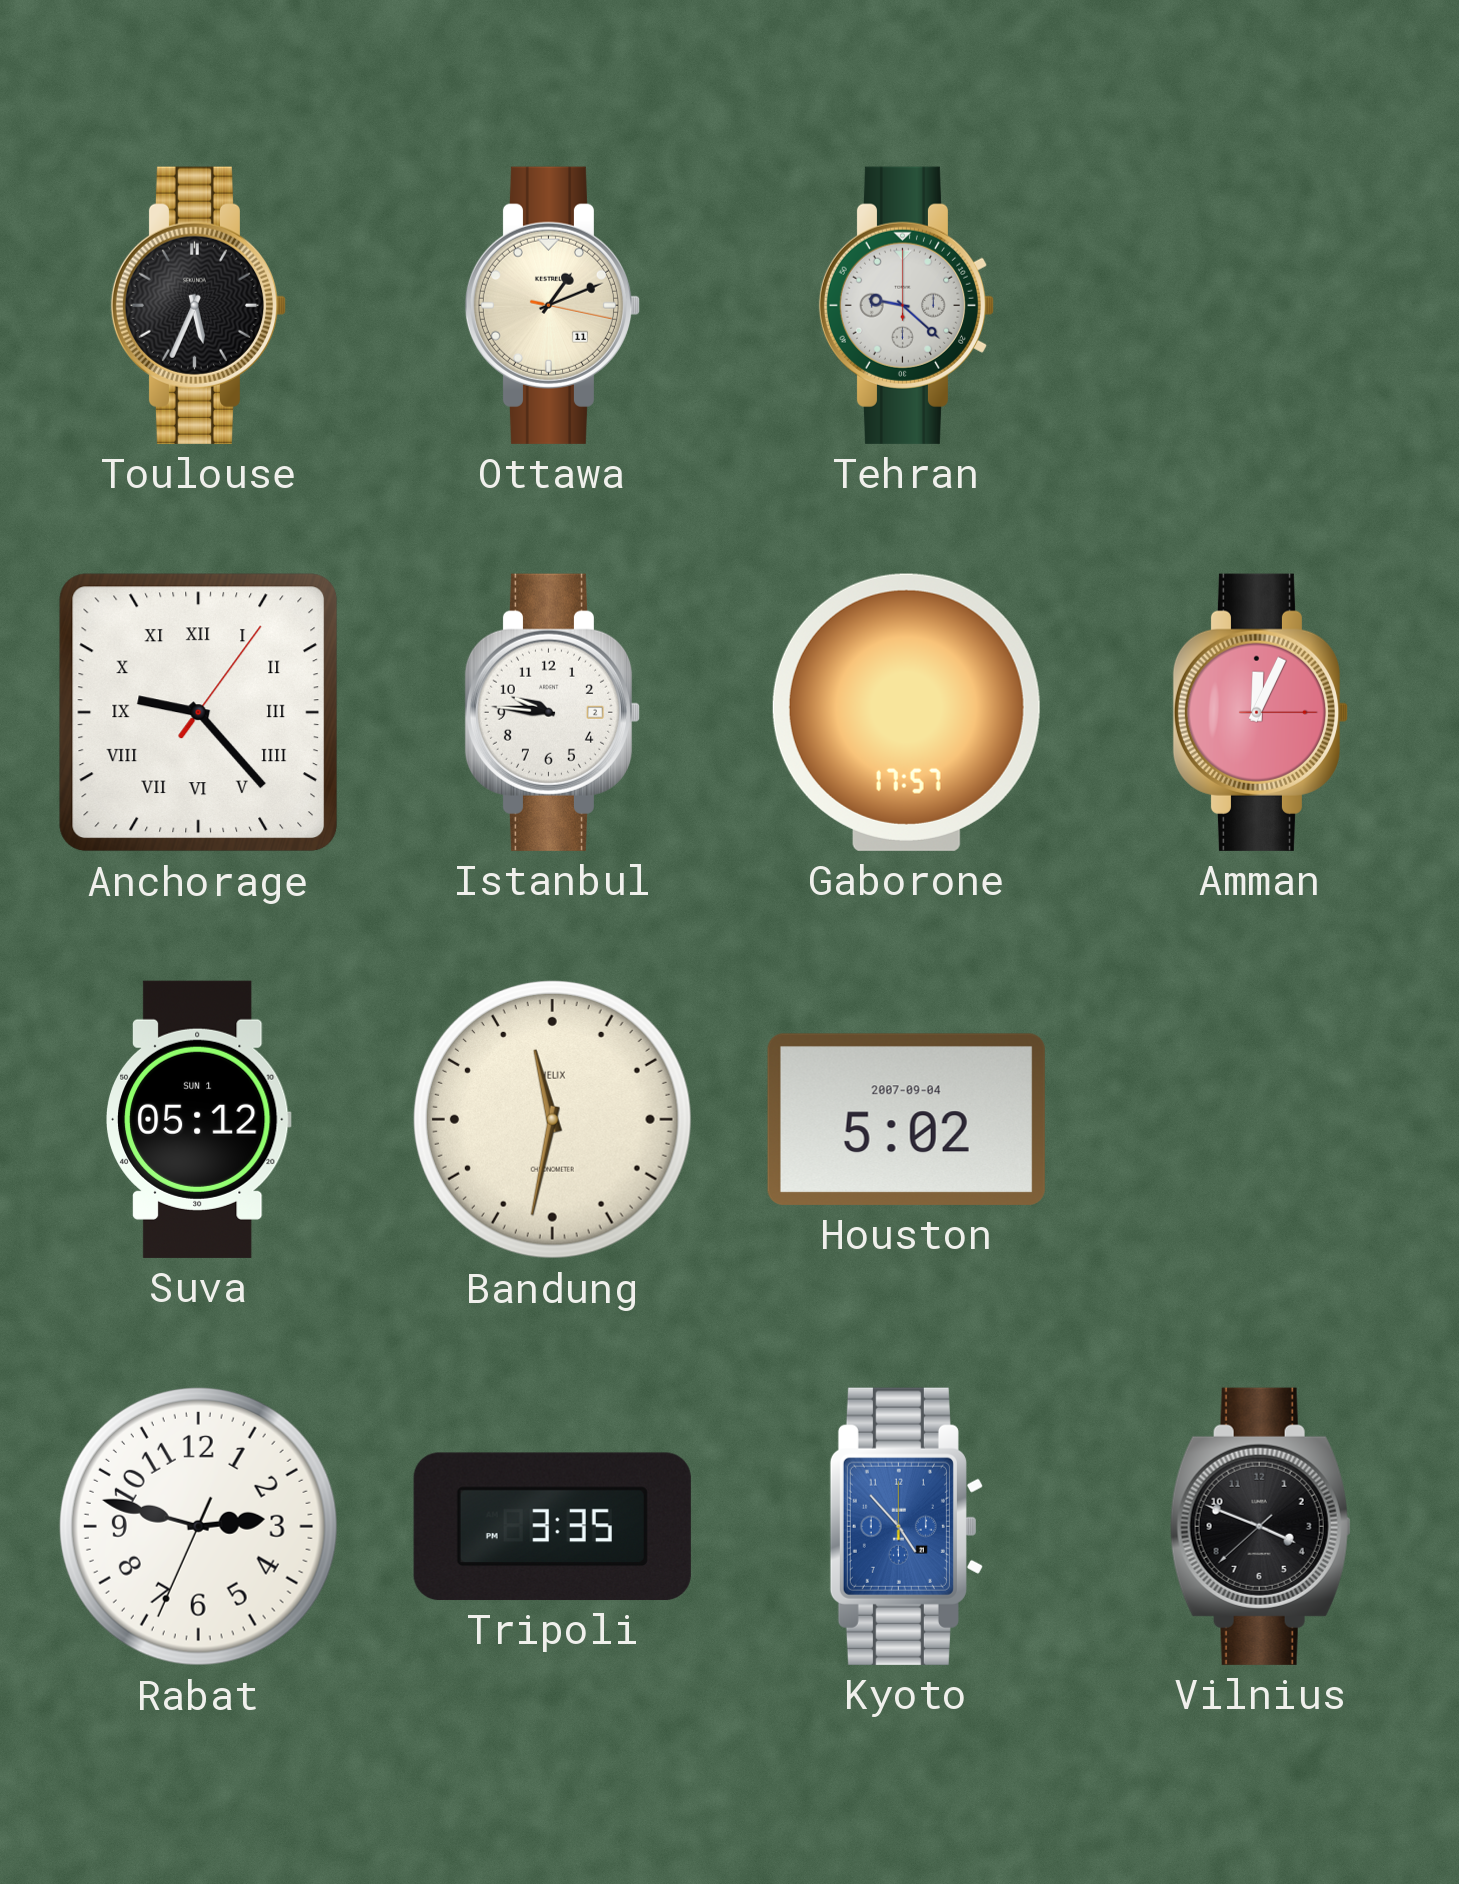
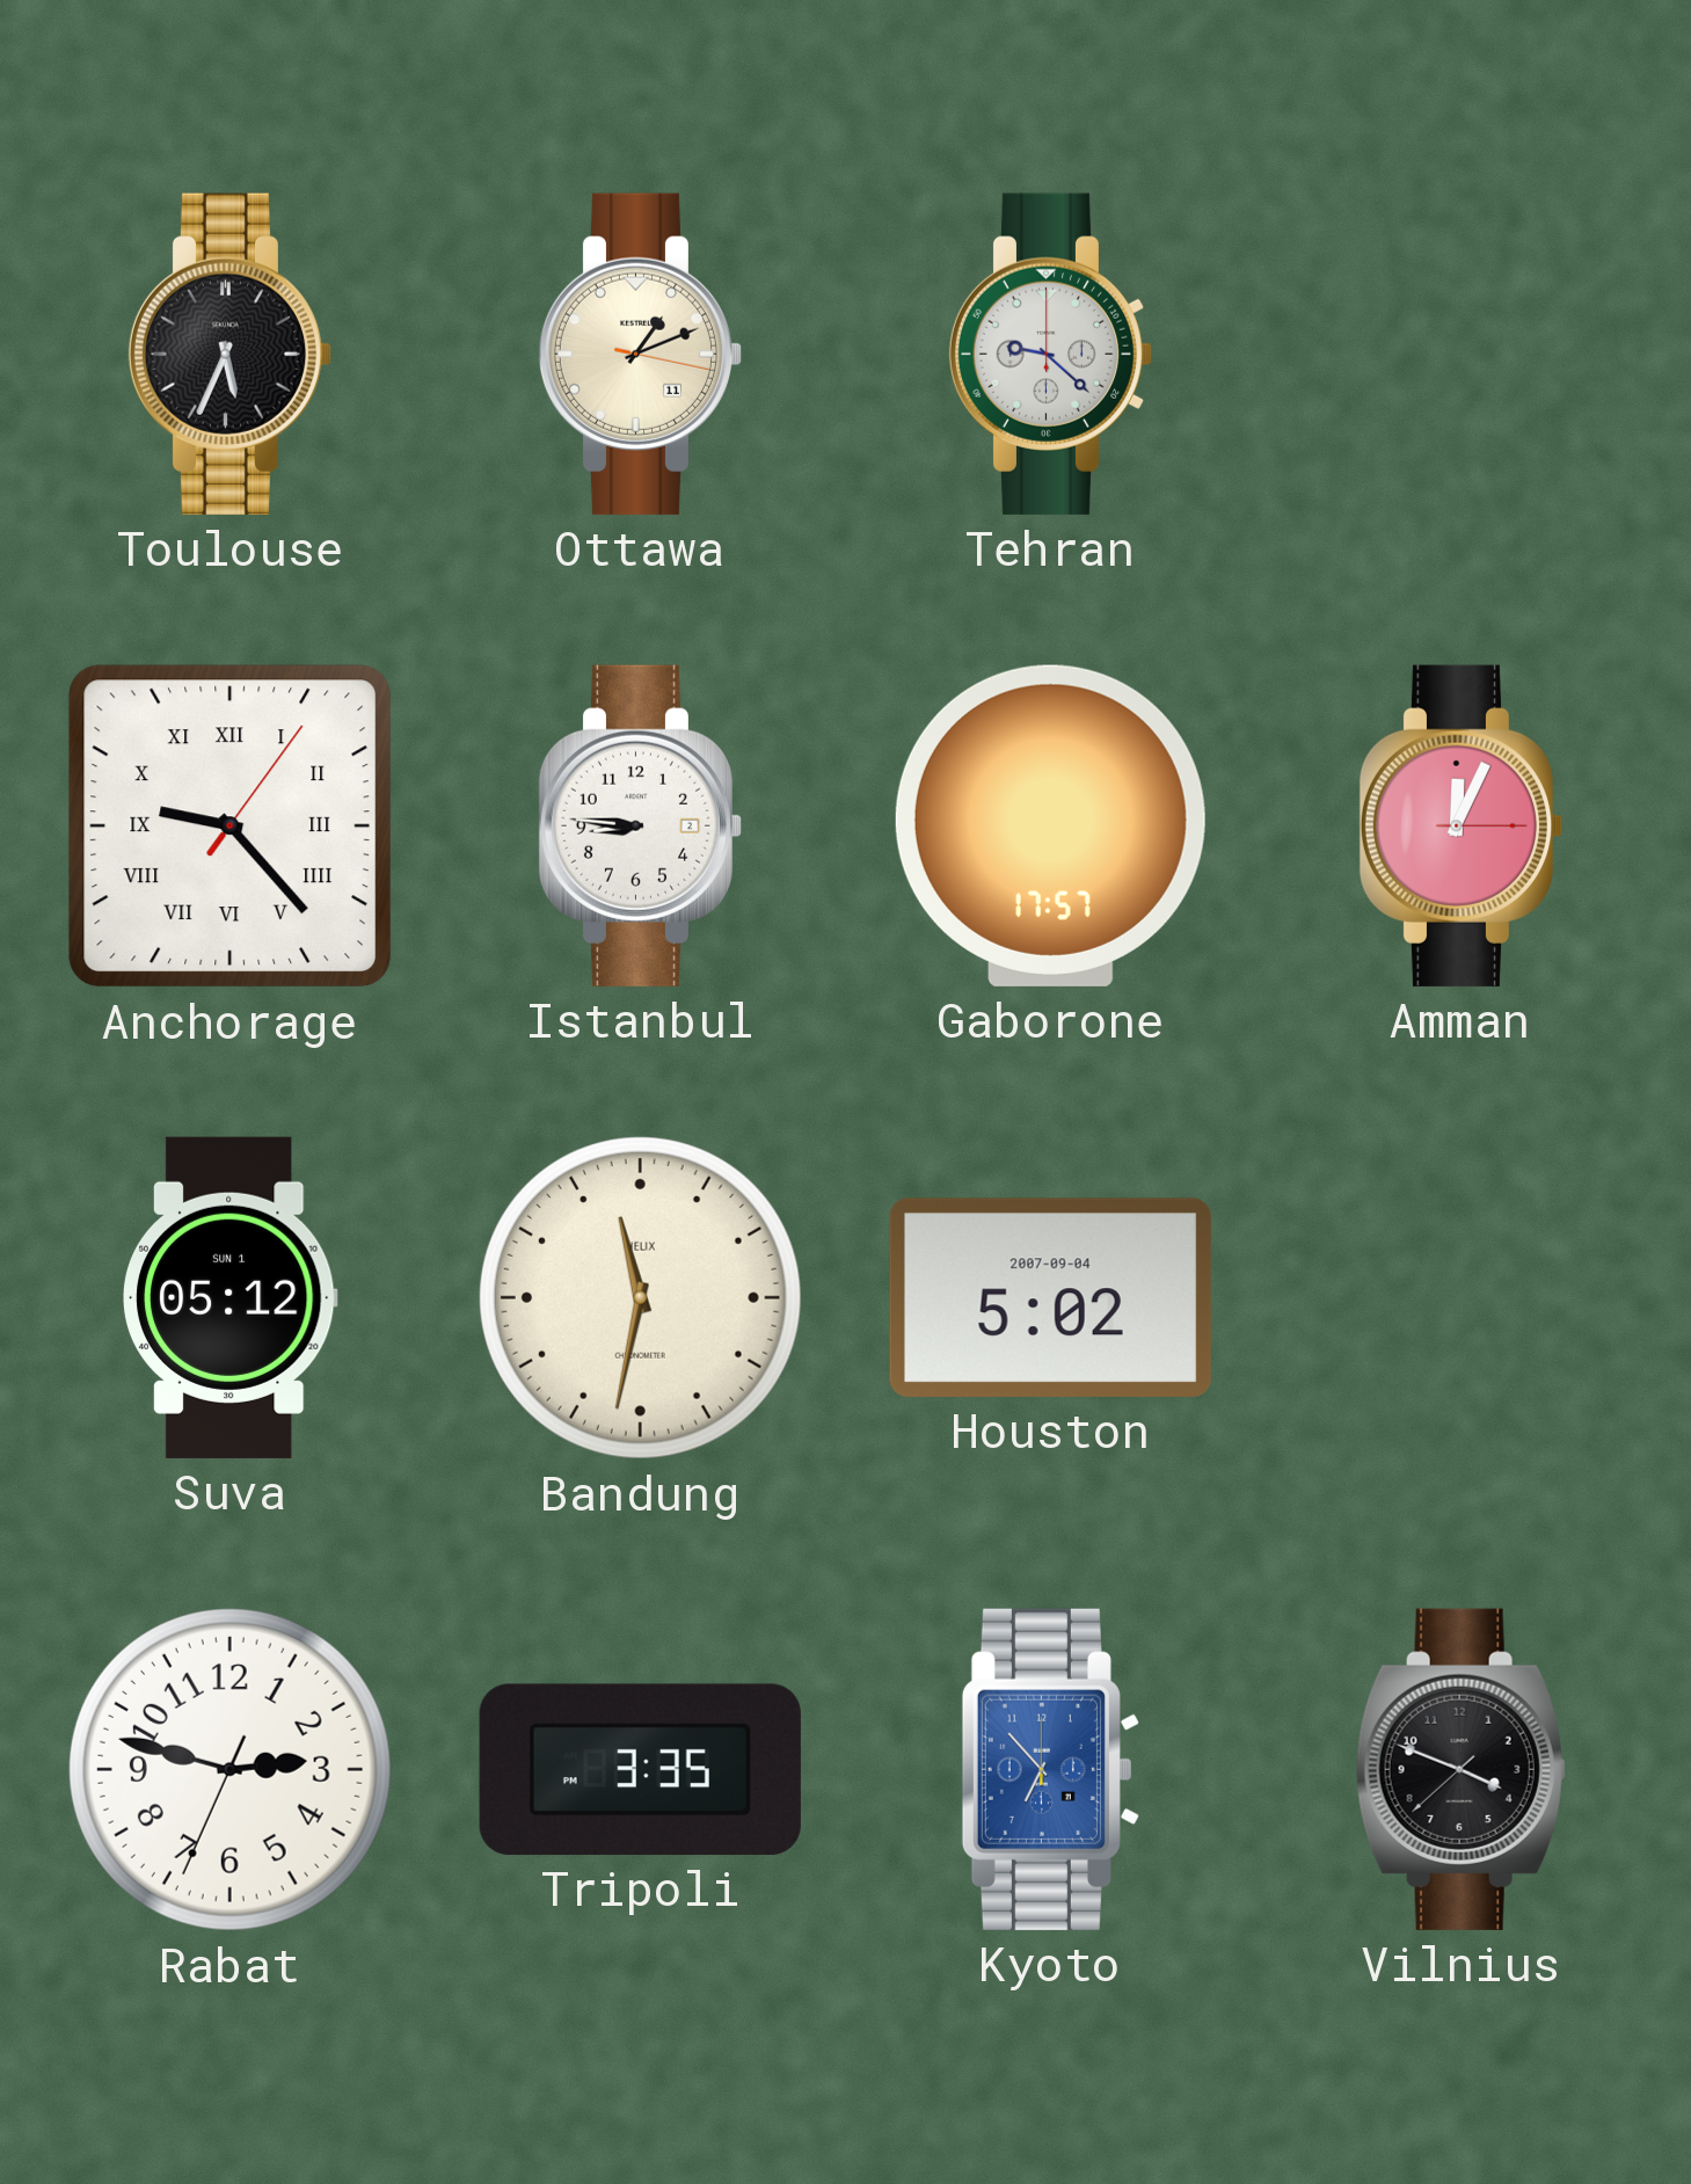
Istanbul: 9:46 -> 8:46
Kyoto: 4:53 -> 6:53
